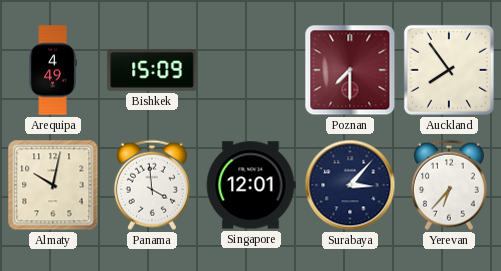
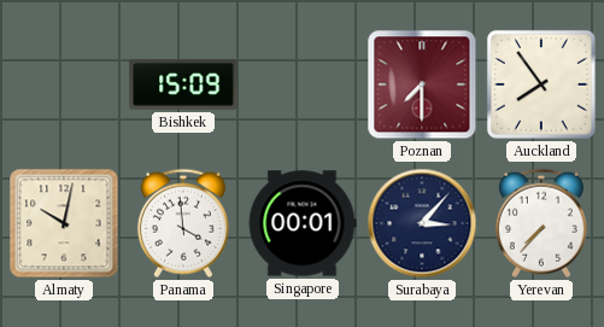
Arequipa: 4:49 -> none
Singapore: 12:01 -> 00:01
Yerevan: 6:37 -> 7:37
